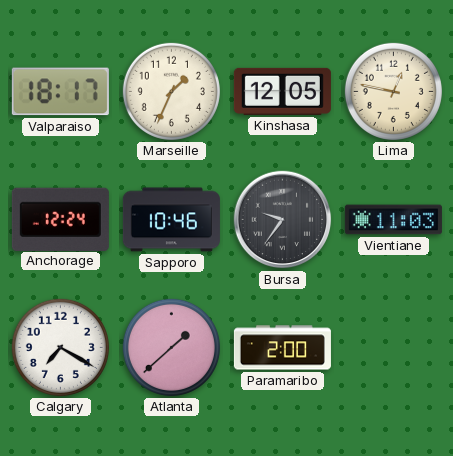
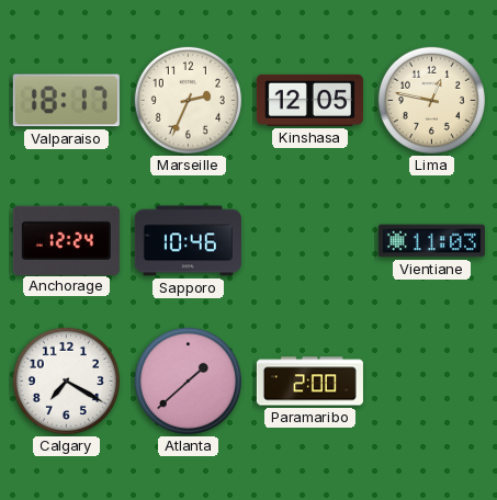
Marseille: 1:34 -> 2:34
Bursa: 9:36 -> none
